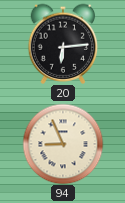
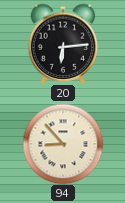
94: 8:56 -> 8:53
